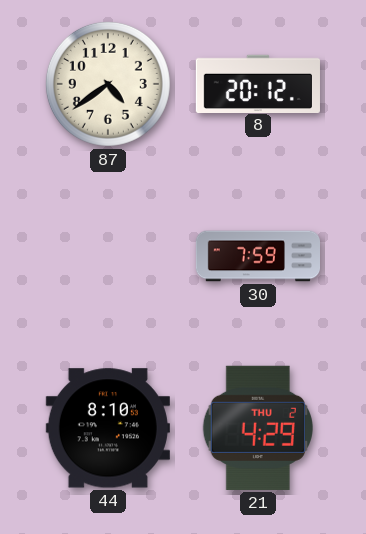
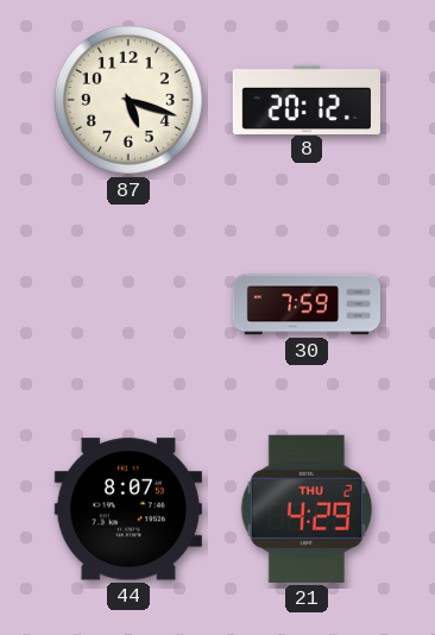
87: 4:39 -> 5:18
44: 8:10 -> 8:07
